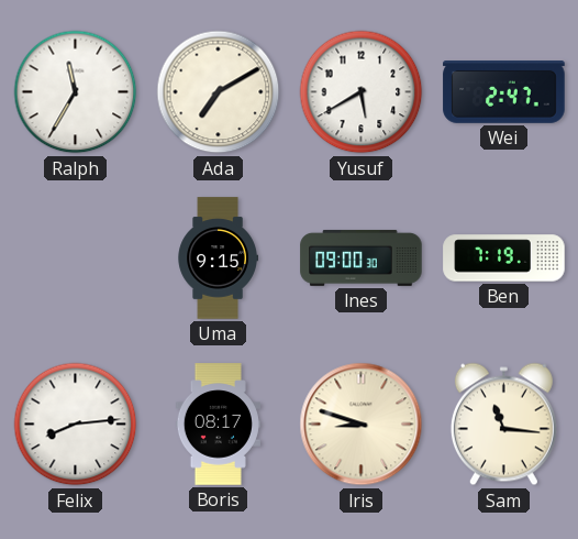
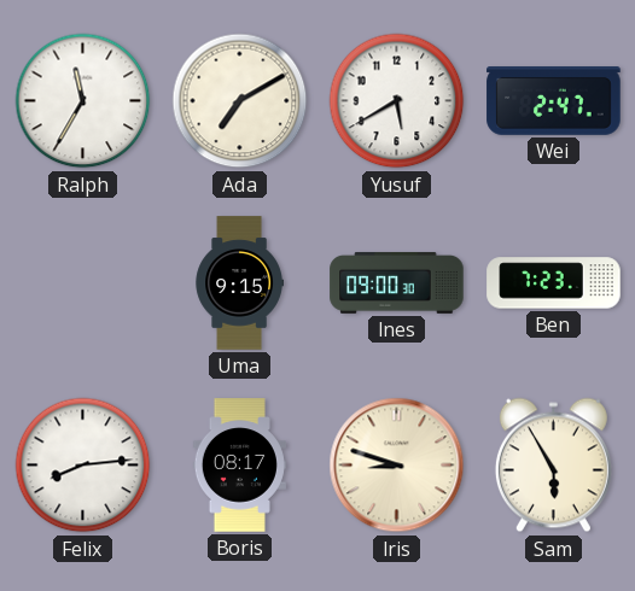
Ben: 7:19 -> 7:23
Sam: 11:16 -> 5:55
